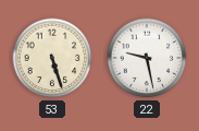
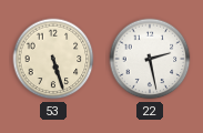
22: 9:28 -> 2:28
